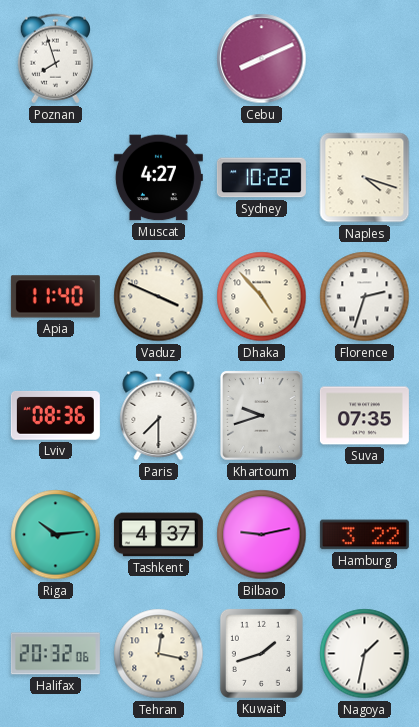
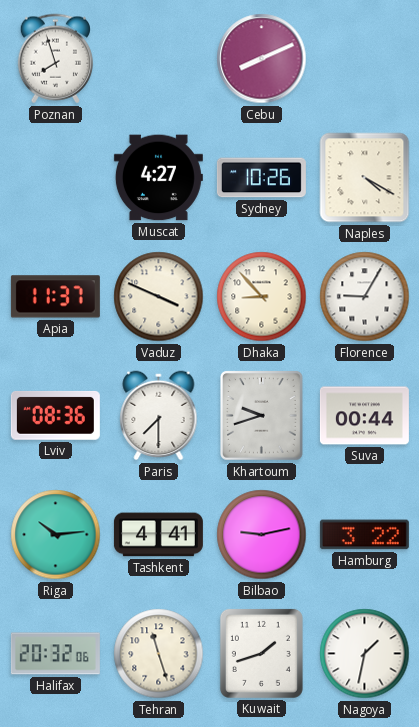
Sydney: 10:22 -> 10:26
Naples: 4:18 -> 4:20
Apia: 11:40 -> 11:37
Dhaka: 4:53 -> 8:53
Florence: 2:33 -> 9:05
Suva: 07:35 -> 00:44
Tashkent: 4:37 -> 4:41
Tehran: 12:17 -> 11:27
